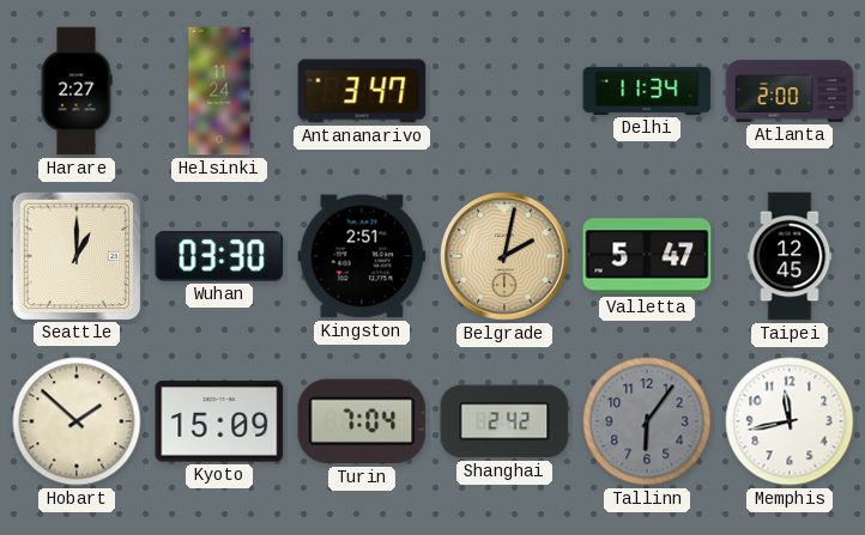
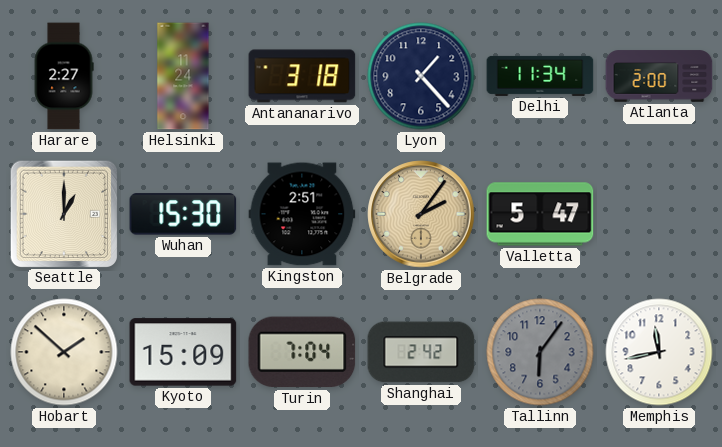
Antananarivo: 3:47 -> 3:18
Lyon: none -> 1:23
Wuhan: 03:30 -> 15:30
Belgrade: 2:02 -> 2:06
Taipei: 12:45 -> none
